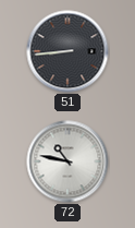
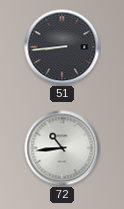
72: 10:47 -> 10:44
